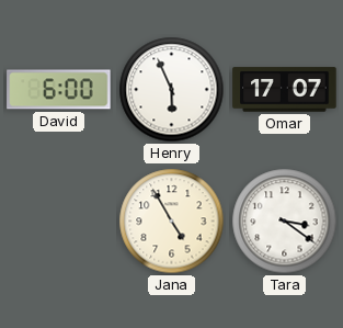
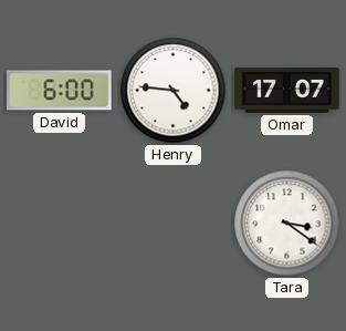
Henry: 5:56 -> 4:46
Jana: 4:55 -> none
